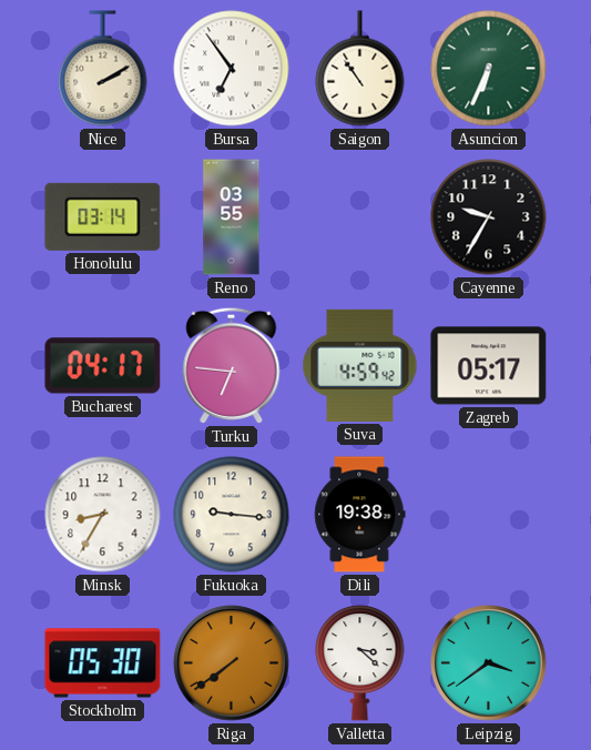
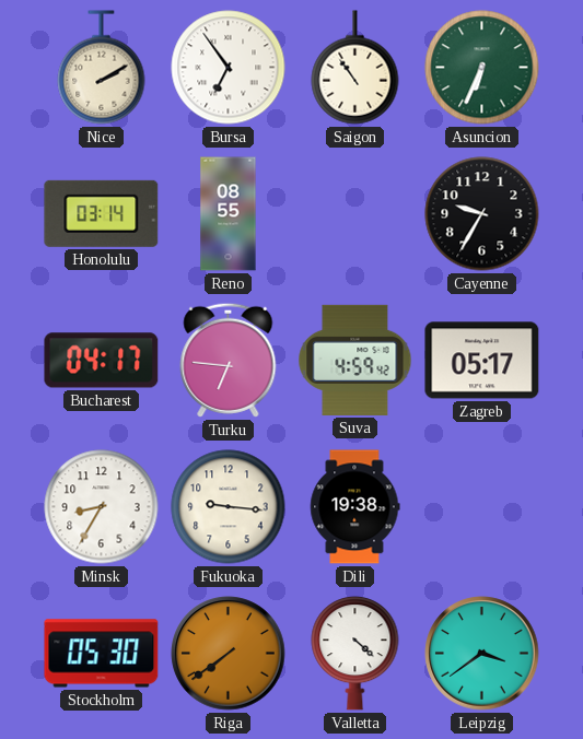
Reno: 03:55 -> 08:55
Valletta: 3:22 -> 4:22
